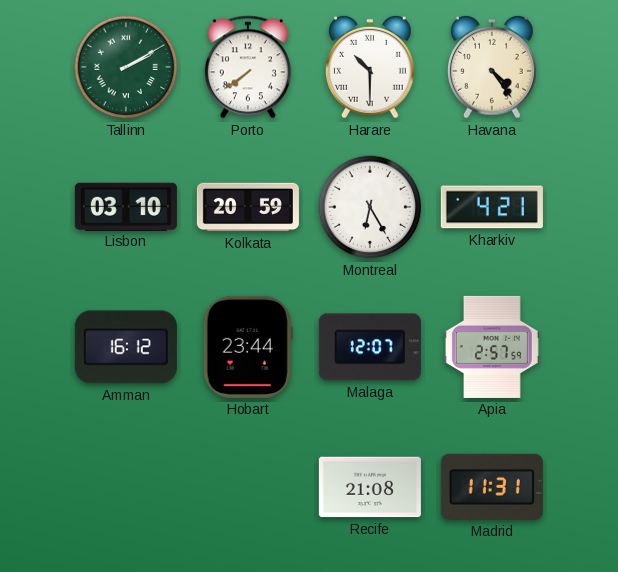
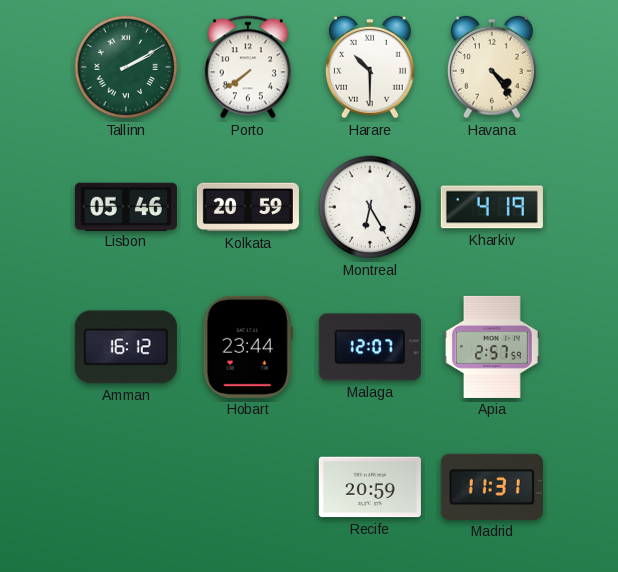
Lisbon: 03:10 -> 05:46
Kharkiv: 4:21 -> 4:19
Recife: 21:08 -> 20:59
